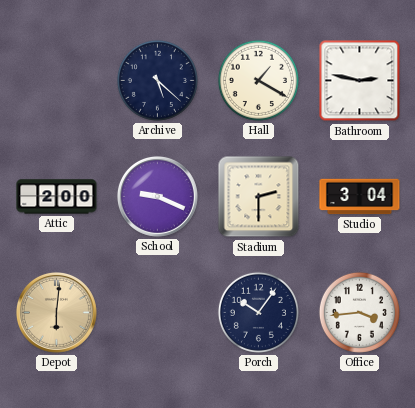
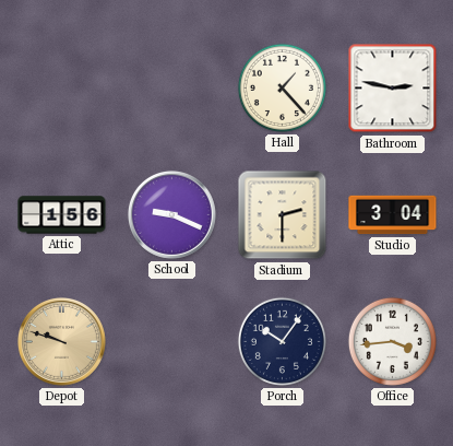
Archive: 5:22 -> none
Hall: 1:20 -> 1:23
Attic: 2:00 -> 1:56
Depot: 6:01 -> 9:48
